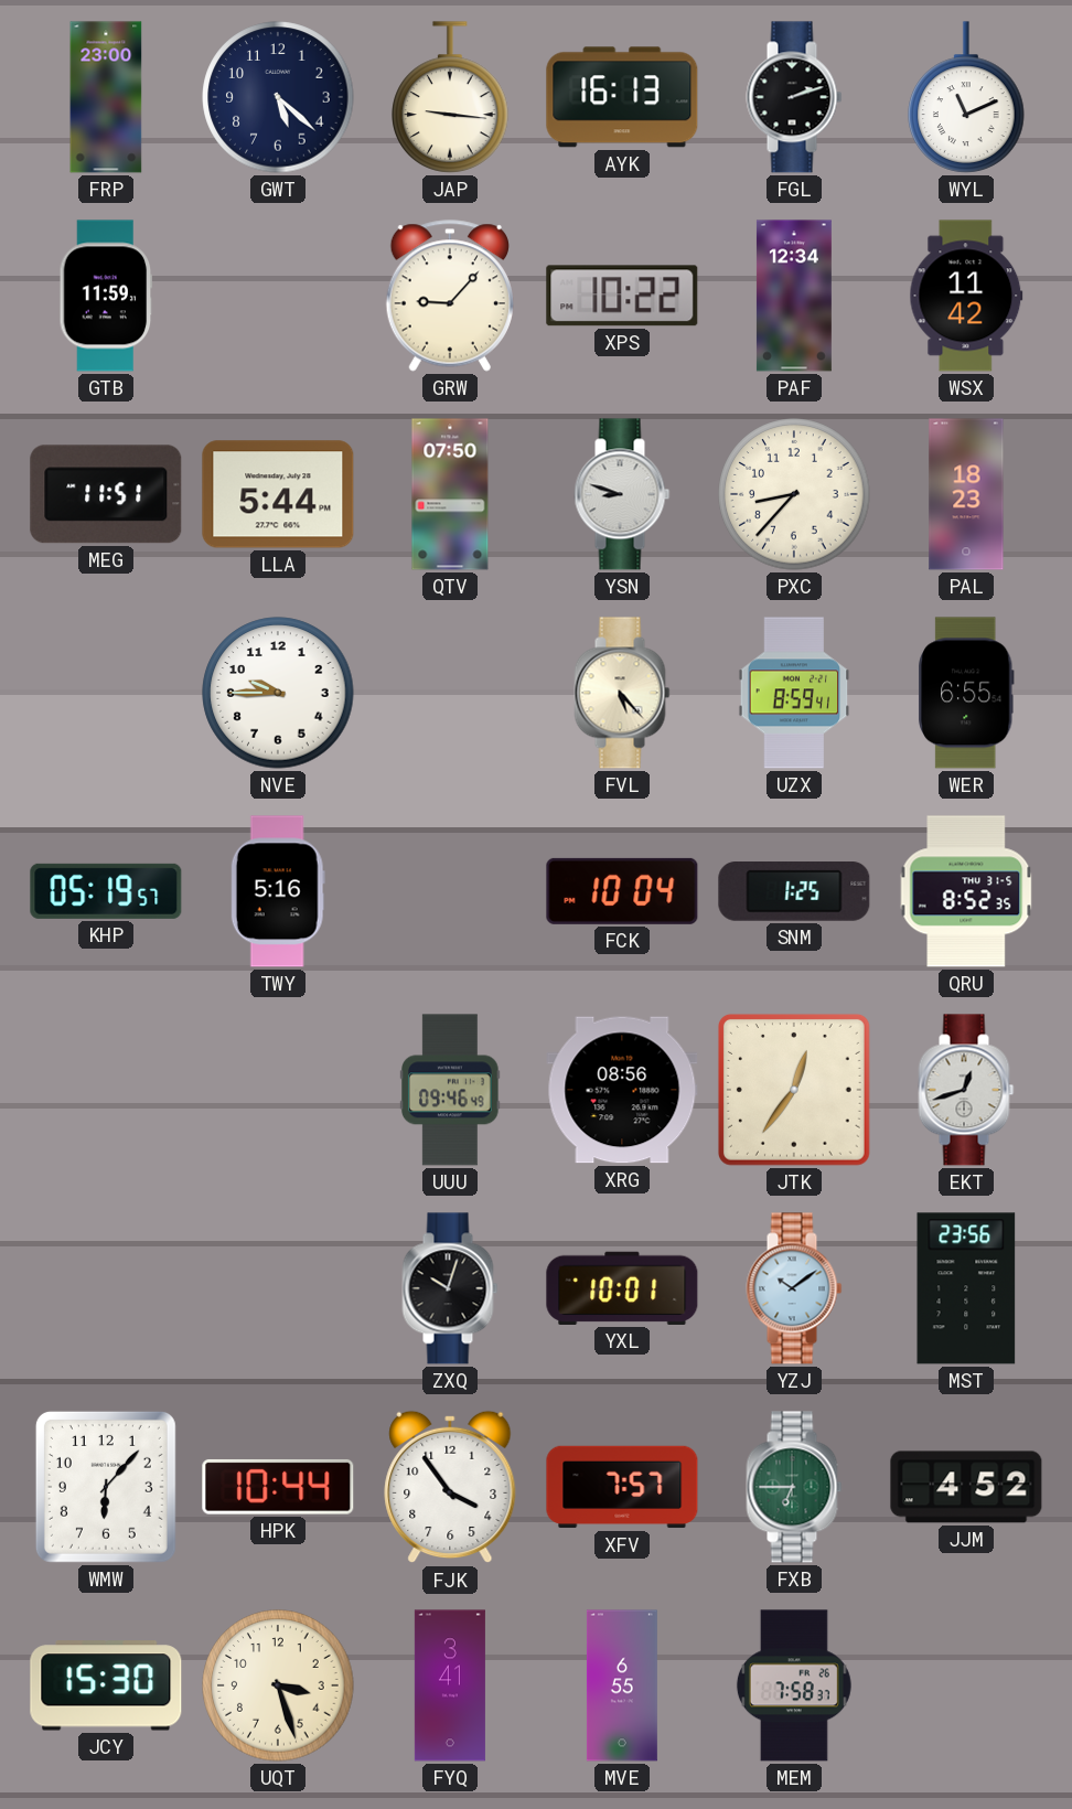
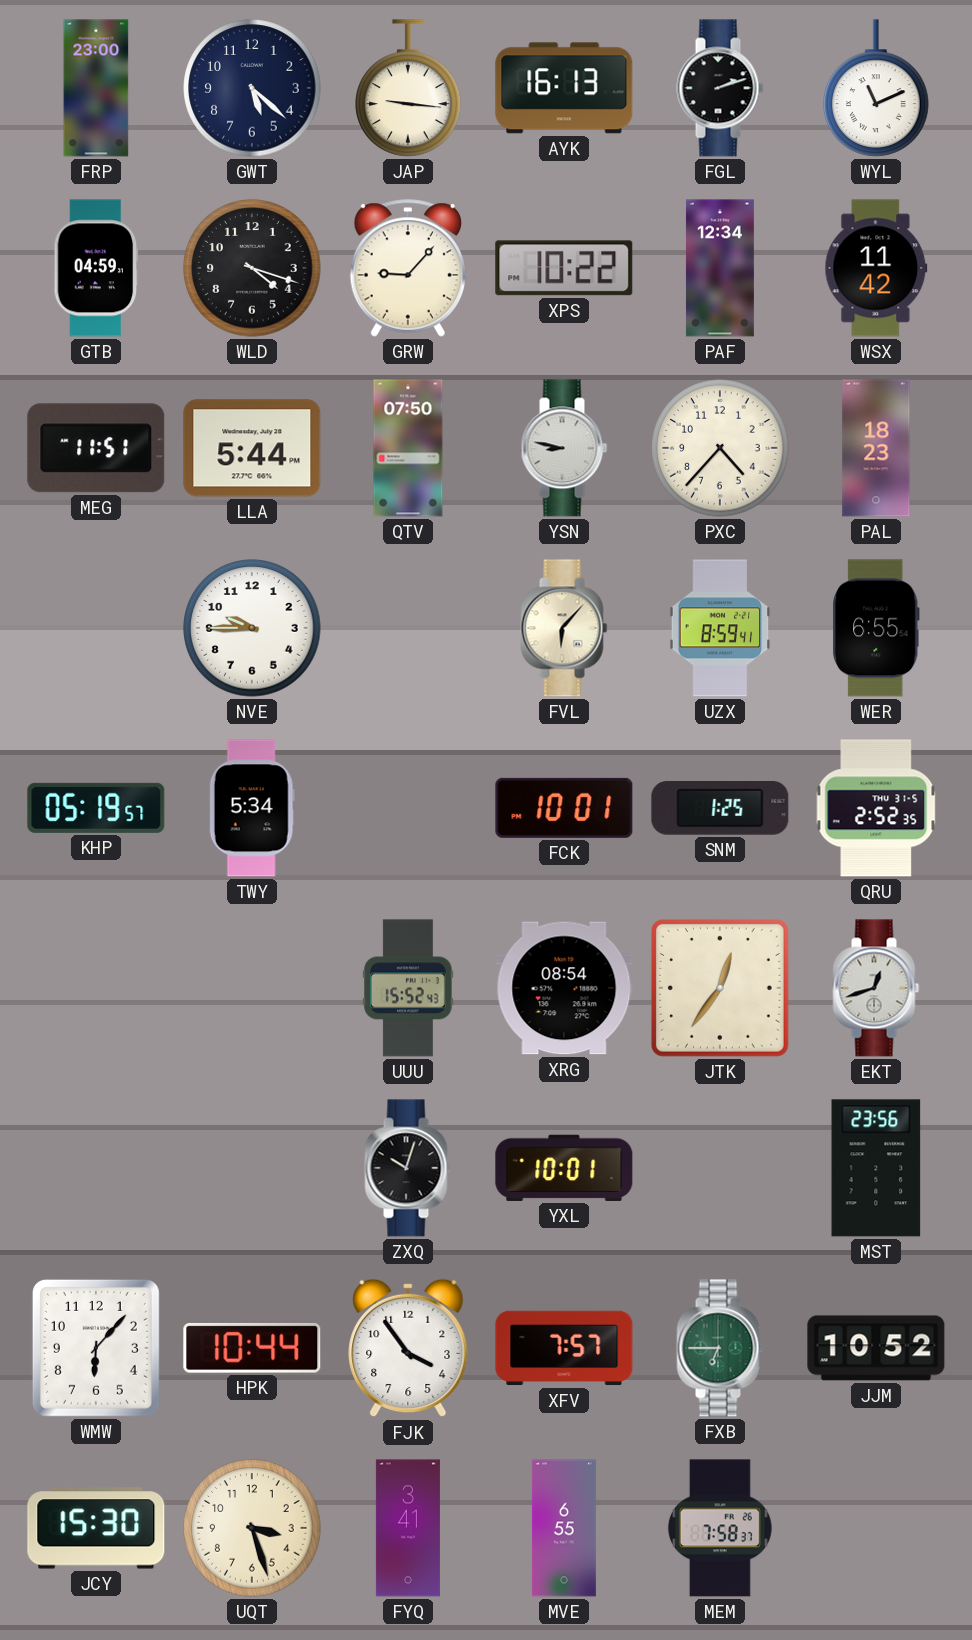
GTB: 11:59 -> 04:59
WLD: none -> 4:18
YSN: 8:48 -> 8:47
PXC: 8:37 -> 4:37
FVL: 5:23 -> 6:07
TWY: 5:16 -> 5:34
FCK: 10:04 -> 10:01
QRU: 8:52 -> 2:52
UUU: 09:46 -> 15:52
XRG: 08:56 -> 08:54
YZJ: 10:09 -> none
JJM: 4:52 -> 10:52
